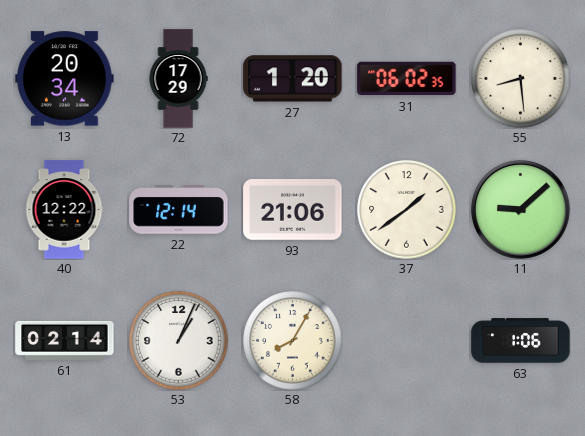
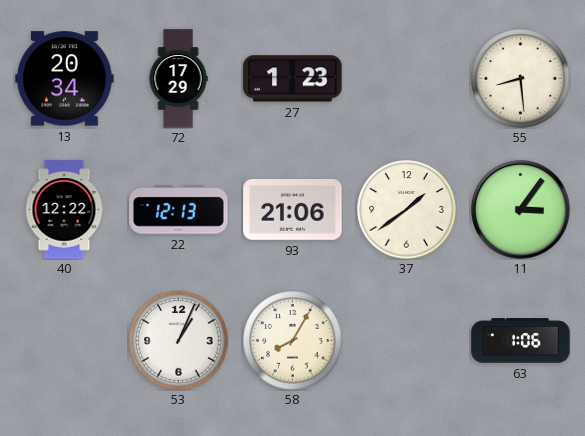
27: 1:20 -> 1:23
31: 06:02 -> none
22: 12:14 -> 12:13
11: 9:08 -> 3:06
61: 02:14 -> none
